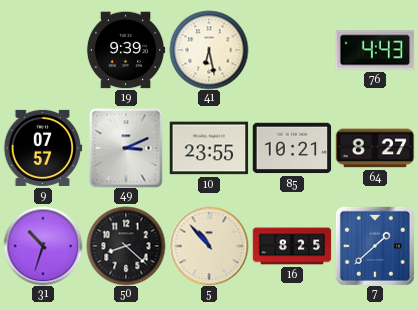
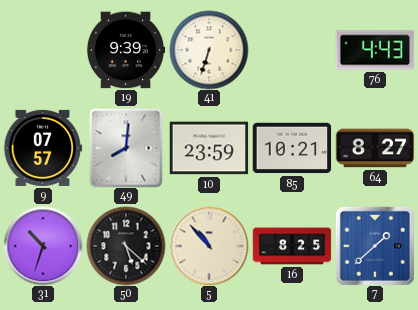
41: 6:28 -> 6:33
49: 3:11 -> 8:01
10: 23:55 -> 23:59
50: 8:22 -> 5:22
